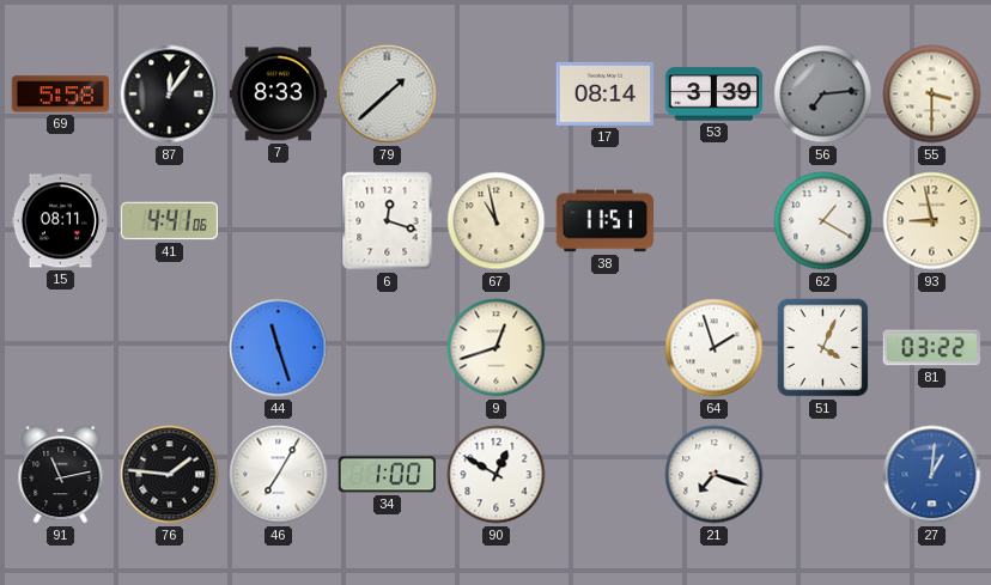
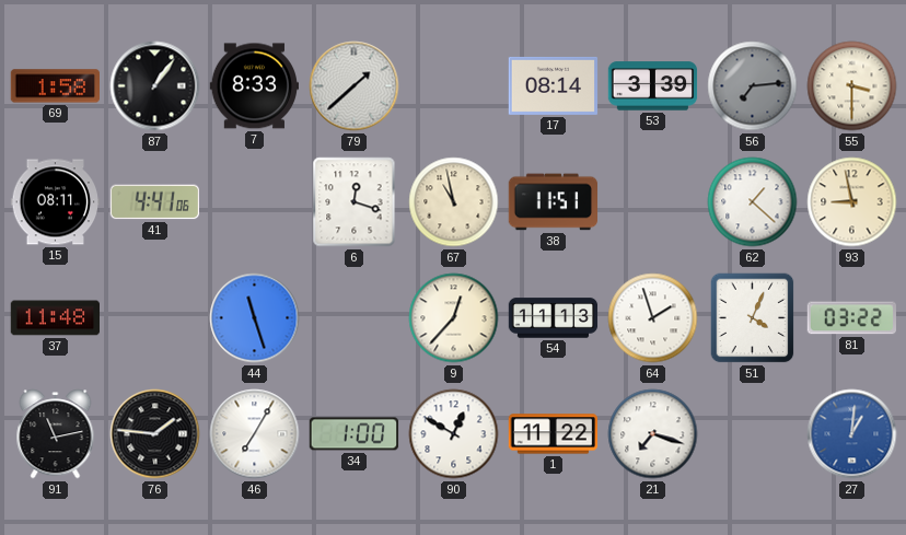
69: 5:58 -> 1:58
87: 12:06 -> 1:06
62: 1:20 -> 1:22
37: none -> 11:48
9: 12:42 -> 12:37
54: none -> 11:13
1: none -> 11:22
